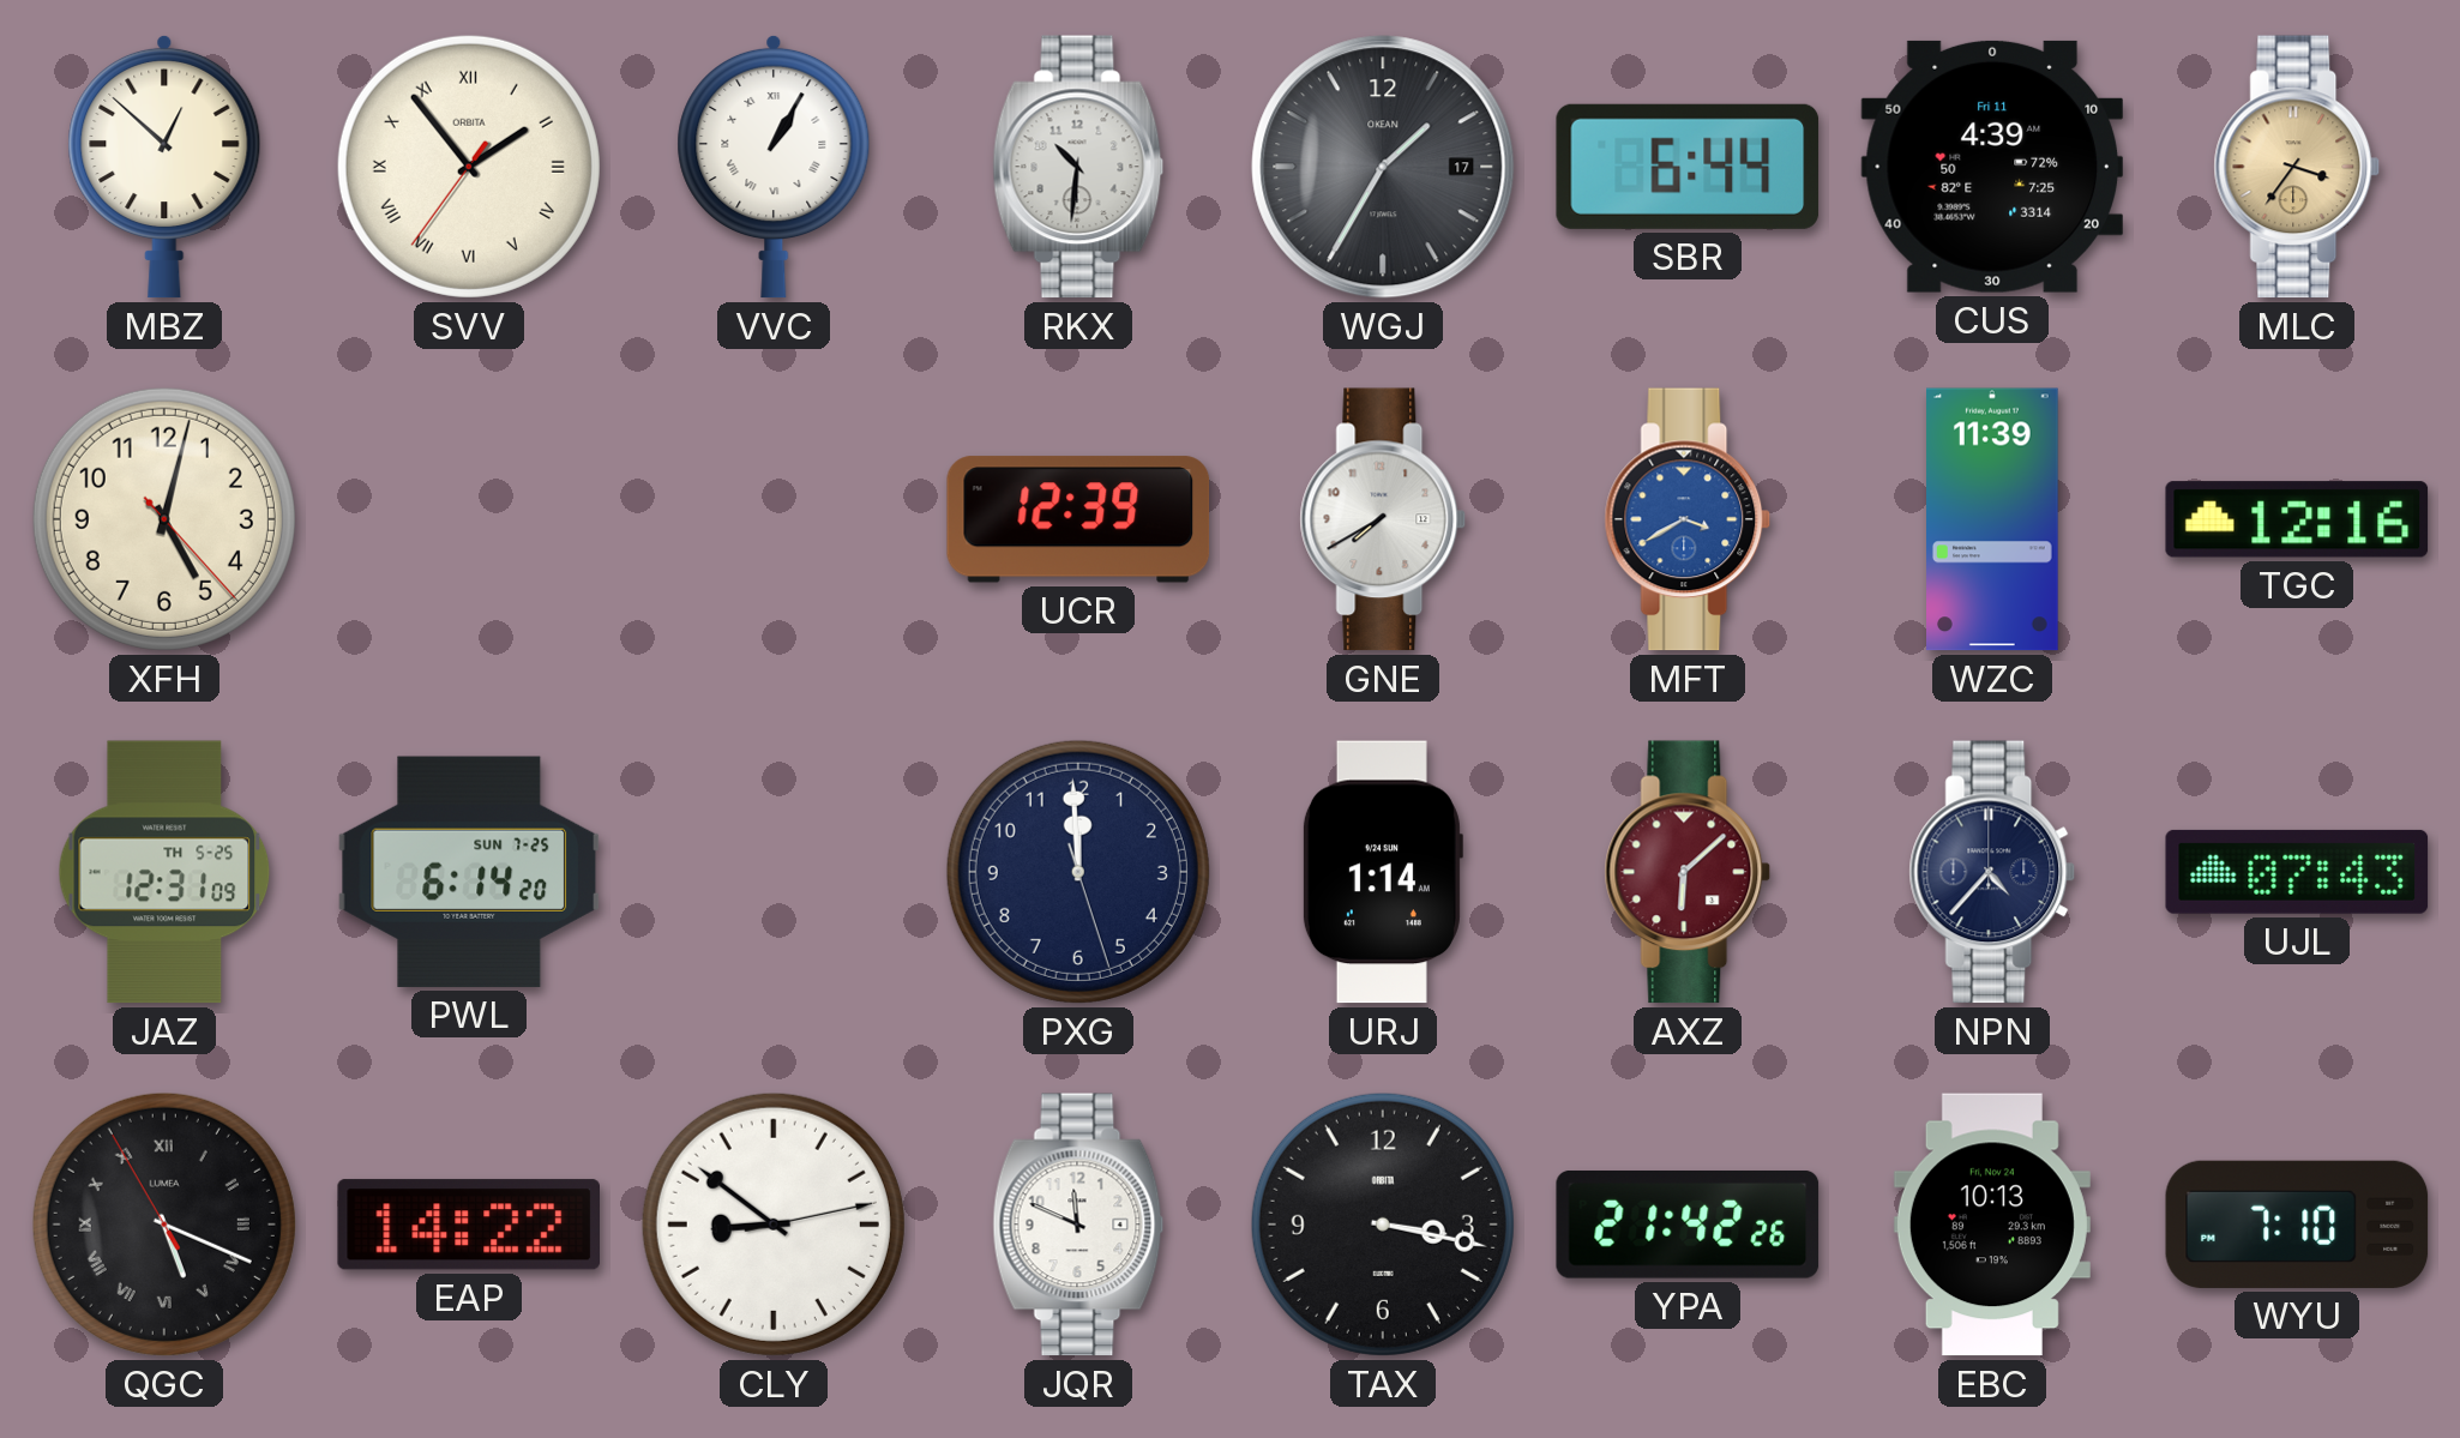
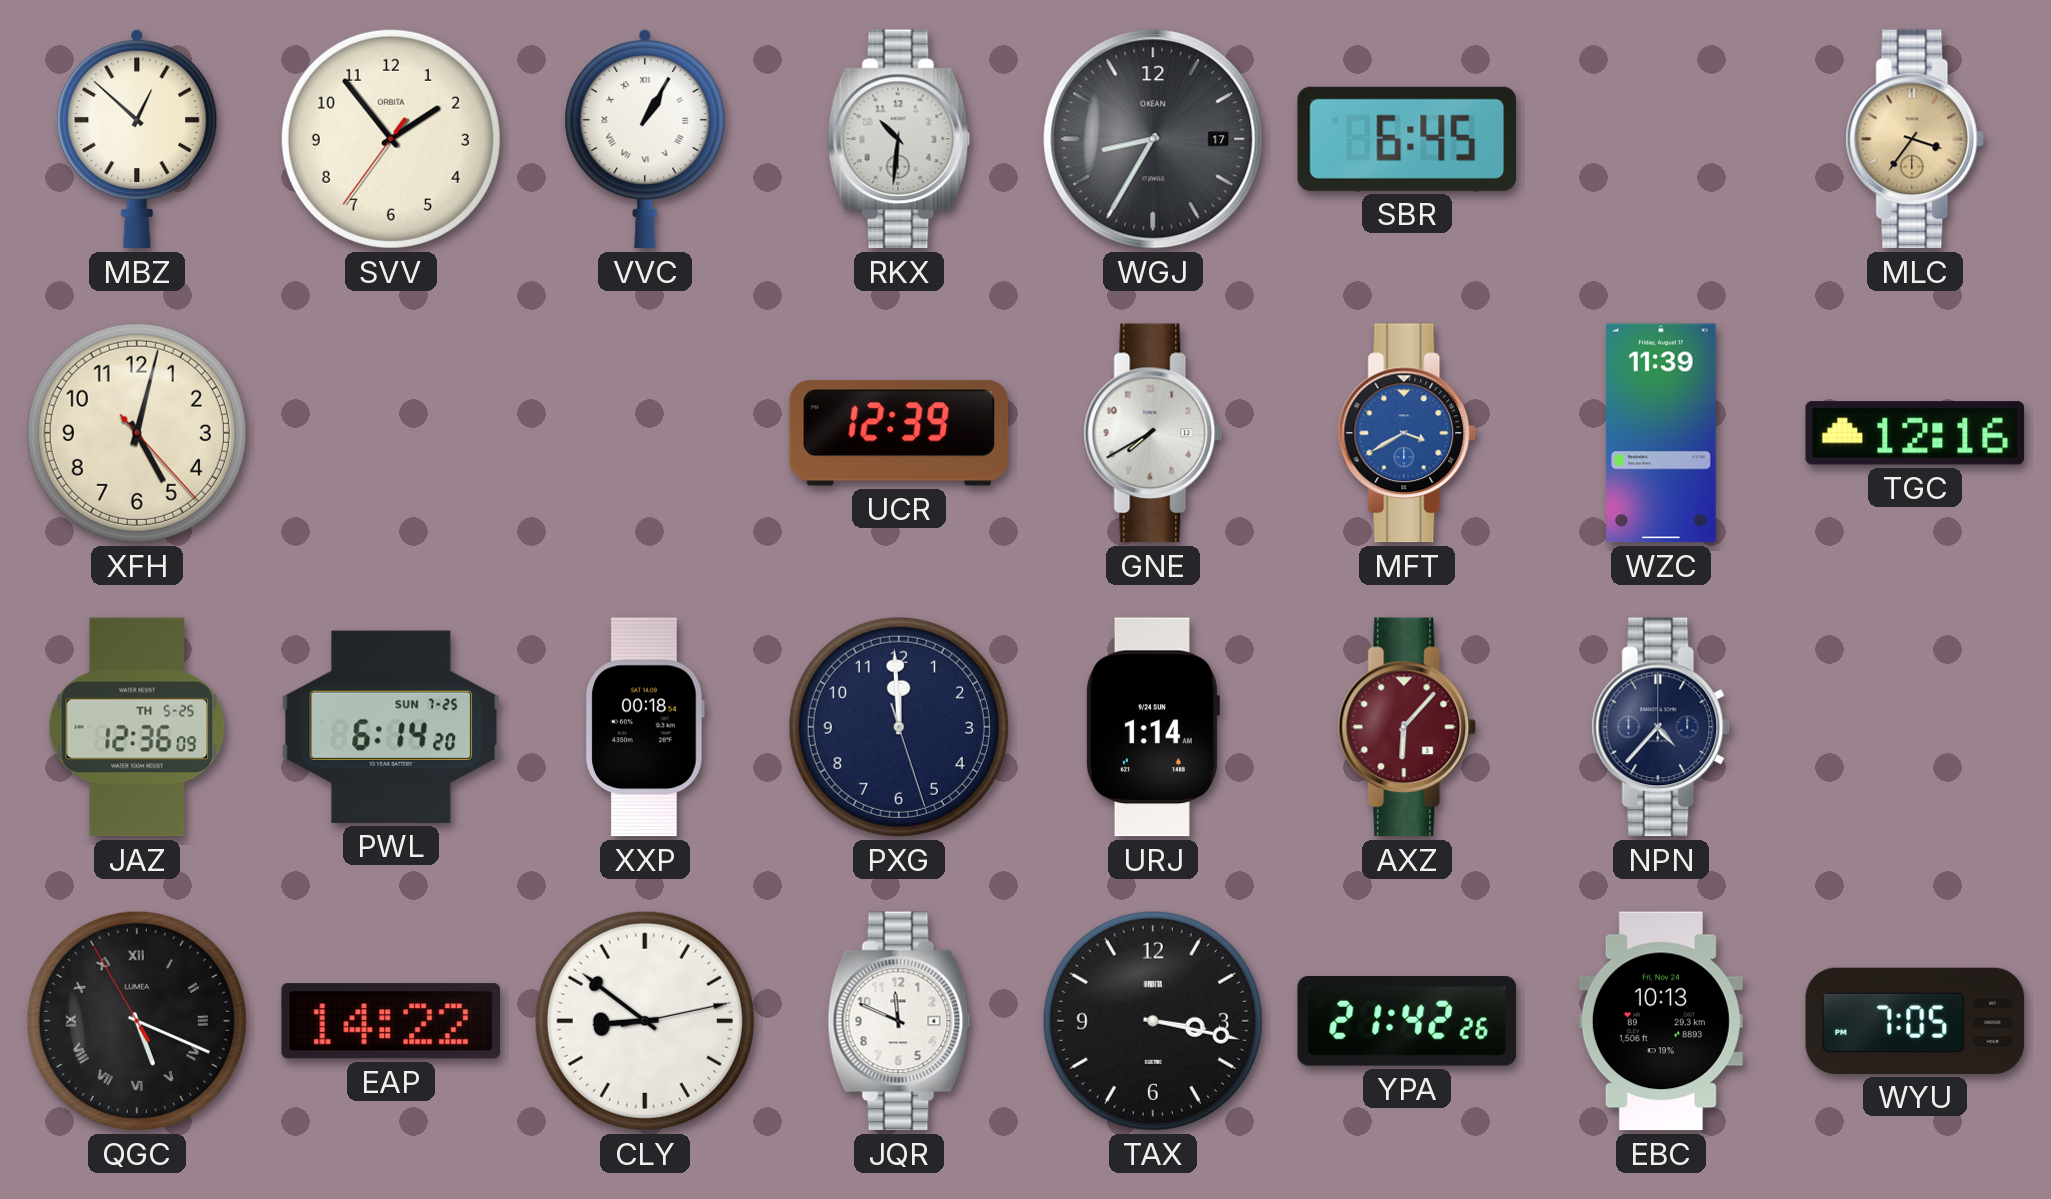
SVV numerals: Roman -> Arabic
WGJ: 1:35 -> 8:35
SBR: 6:44 -> 6:45
CUS: 4:39 -> none
JAZ: 12:31 -> 12:36
XXP: none -> 00:18
AXZ: 6:08 -> 6:07
UJL: 07:43 -> none
WYU: 7:10 -> 7:05
